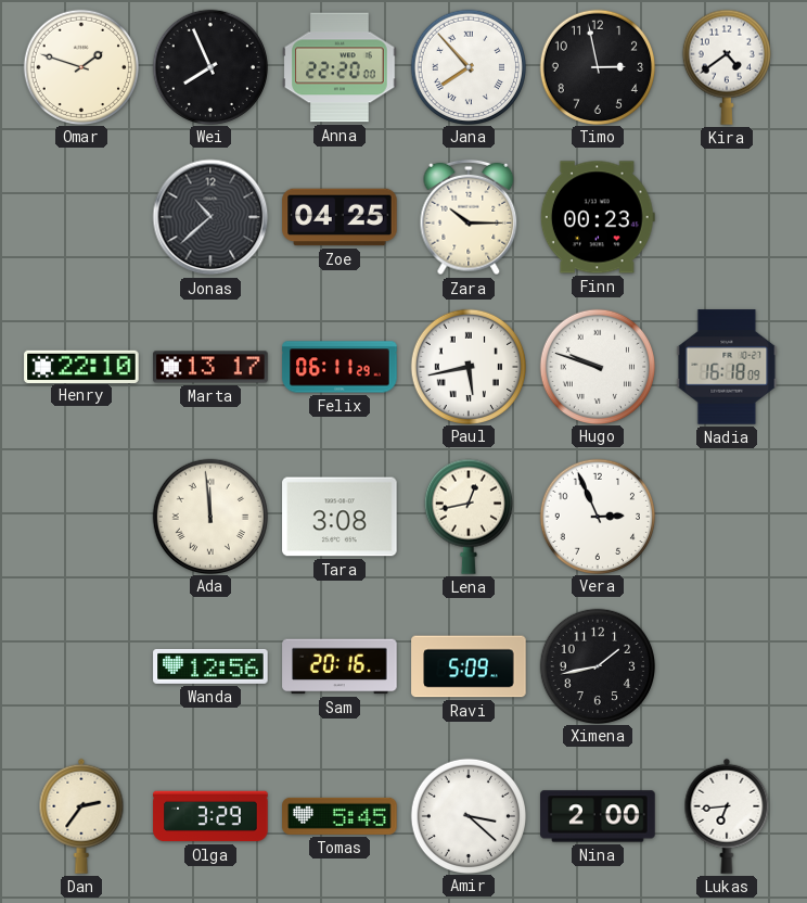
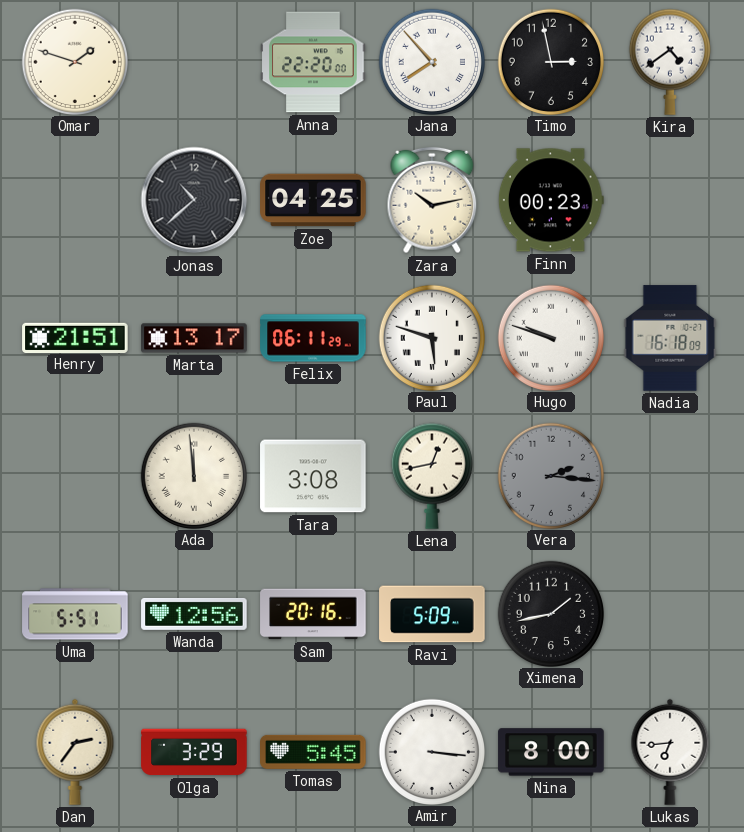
Wei: 7:56 -> none
Zara: 10:15 -> 10:13
Henry: 22:10 -> 21:51
Paul: 5:43 -> 5:48
Vera: 2:56 -> 2:16
Vera dial: white -> grey
Uma: none -> 5:51
Amir: 3:22 -> 3:16
Nina: 2:00 -> 8:00
